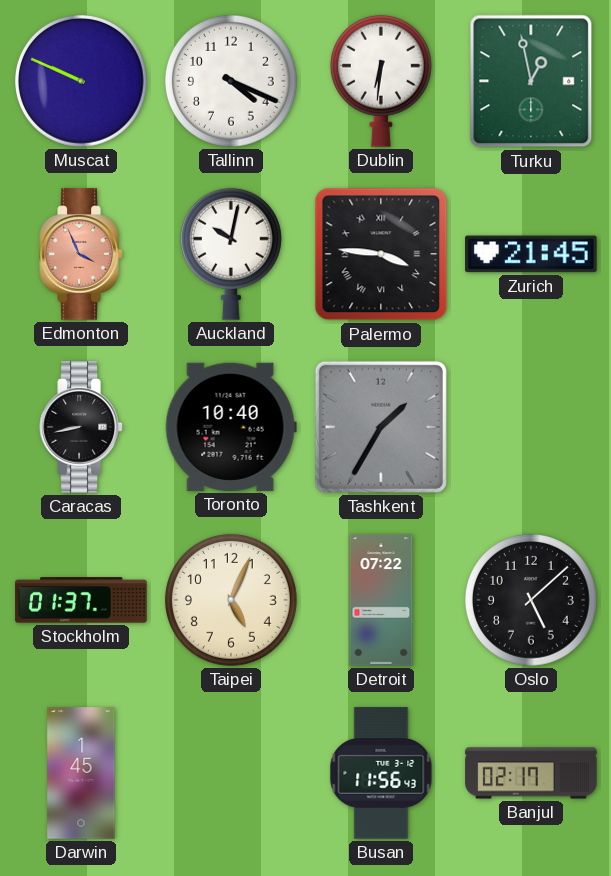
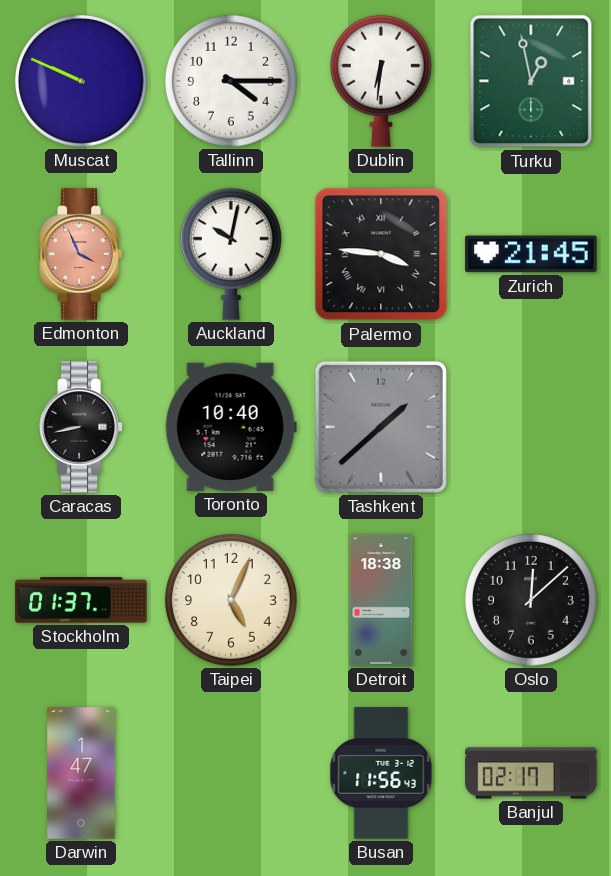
Tallinn: 4:19 -> 4:15
Tashkent: 1:35 -> 1:38
Detroit: 07:22 -> 18:38
Oslo: 5:08 -> 12:08
Darwin: 1:45 -> 1:47
